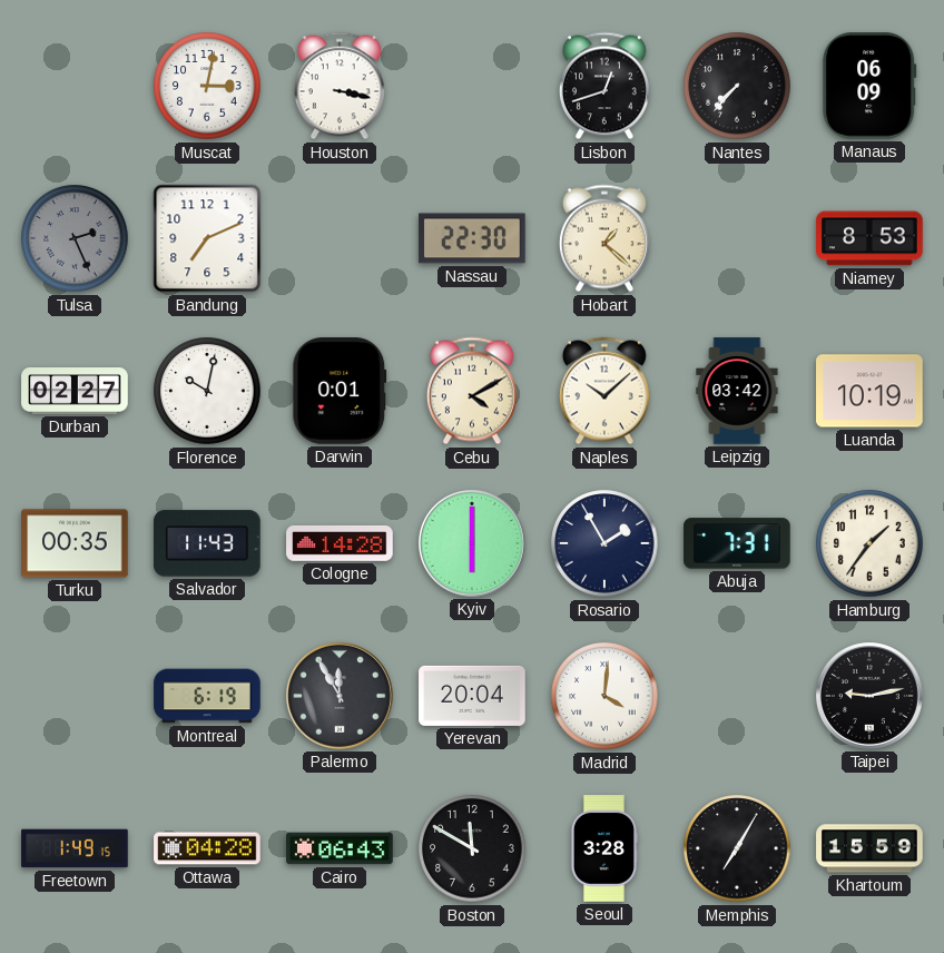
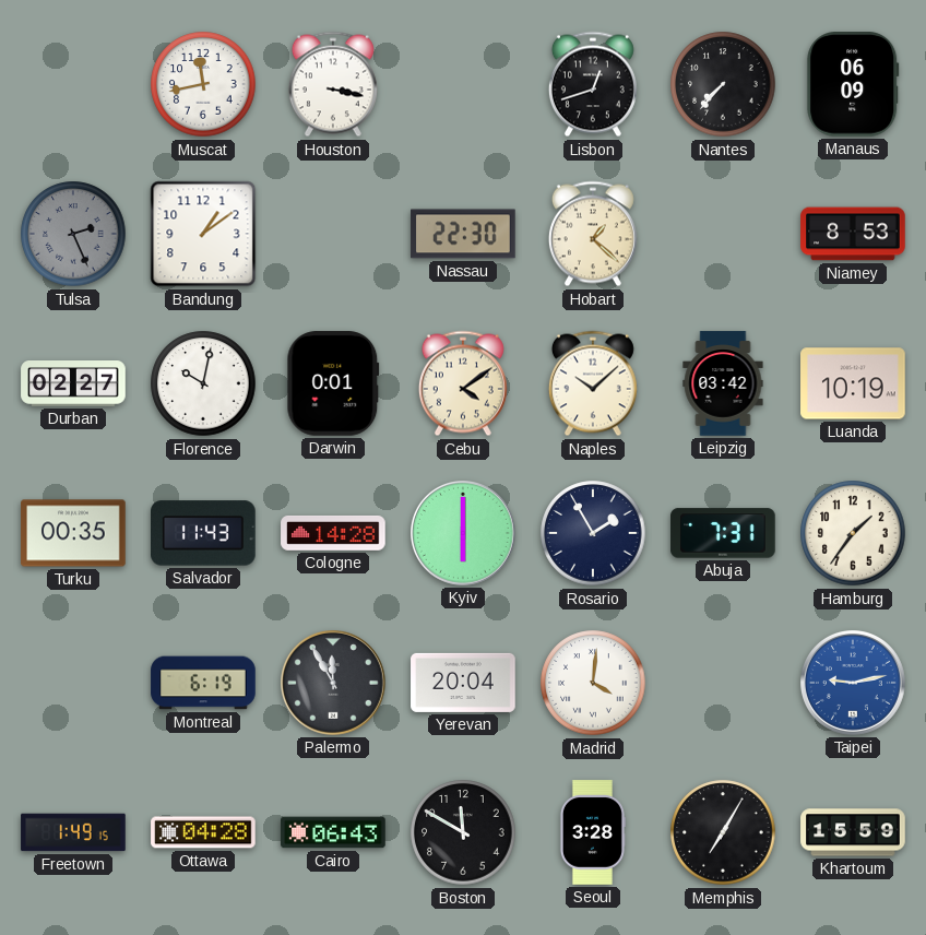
Muscat: 3:02 -> 11:43
Bandung: 7:11 -> 1:09
Cebu: 4:10 -> 4:09
Taipei dial: black -> blue
